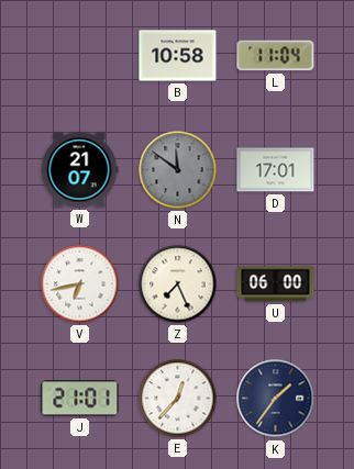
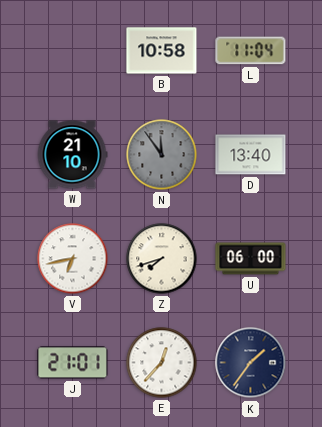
W: 21:07 -> 21:10
N: 11:51 -> 11:54
D: 17:01 -> 13:40
Z: 7:26 -> 7:42
